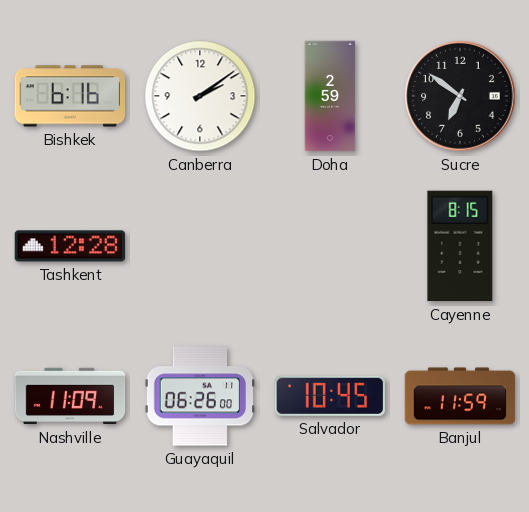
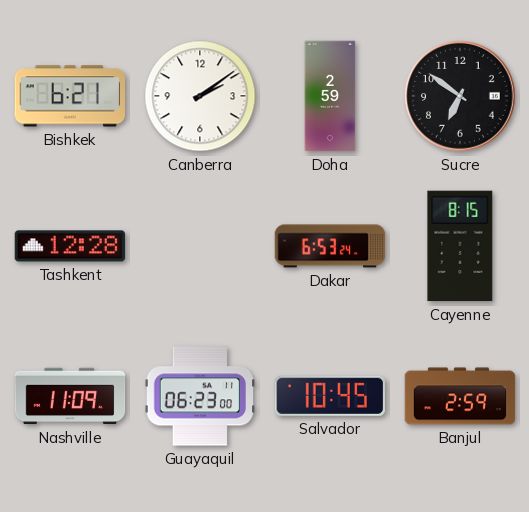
Bishkek: 6:16 -> 6:21
Dakar: none -> 6:53
Guayaquil: 06:26 -> 06:23
Banjul: 11:59 -> 2:59
